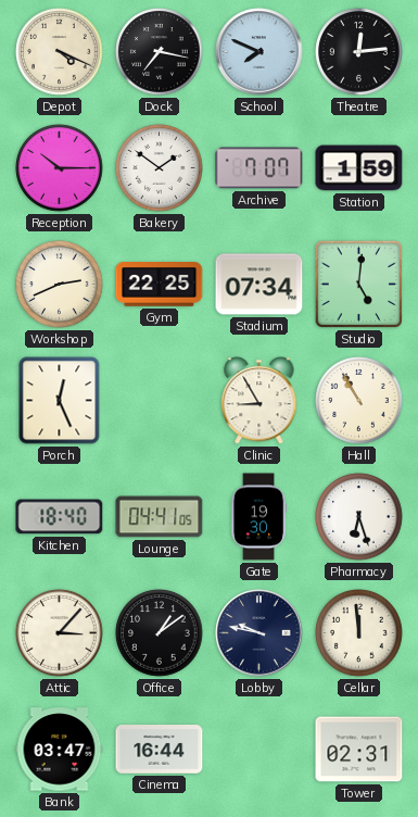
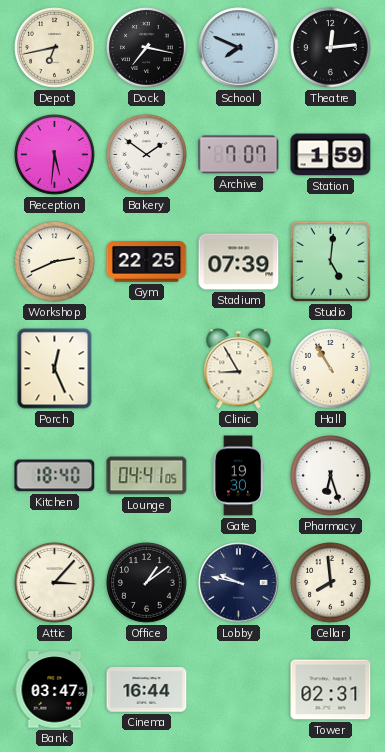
Depot: 4:19 -> 6:43
Reception: 10:15 -> 5:31
Stadium: 07:34 -> 07:39
Cellar: 11:59 -> 7:59
